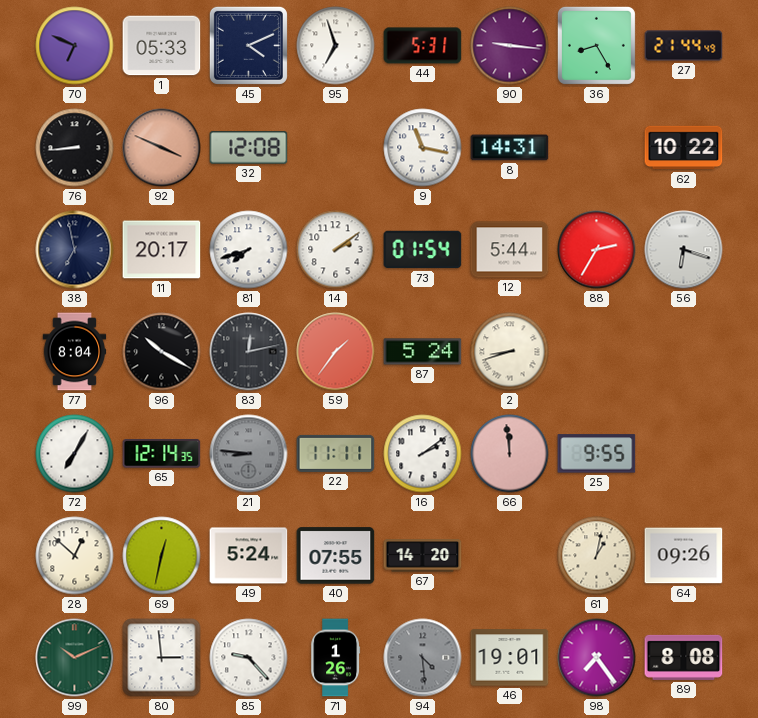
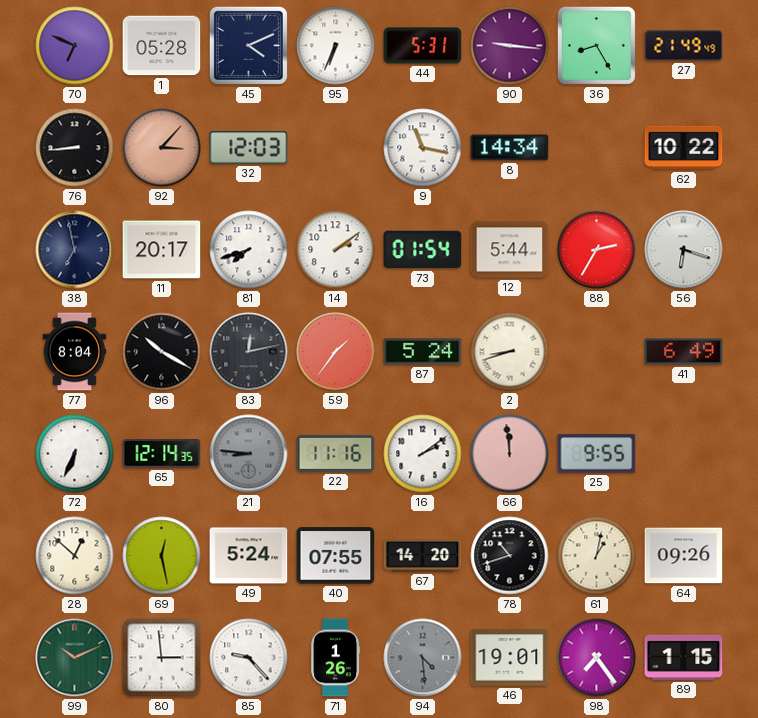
1: 05:33 -> 05:28
95: 6:57 -> 6:34
27: 21:44 -> 21:49
92: 3:49 -> 3:07
32: 12:08 -> 12:03
8: 14:31 -> 14:34
41: none -> 6:49
72: 7:05 -> 6:34
22: 11:11 -> 11:16
69: 12:32 -> 12:28
78: none -> 10:42
89: 8:08 -> 1:15
